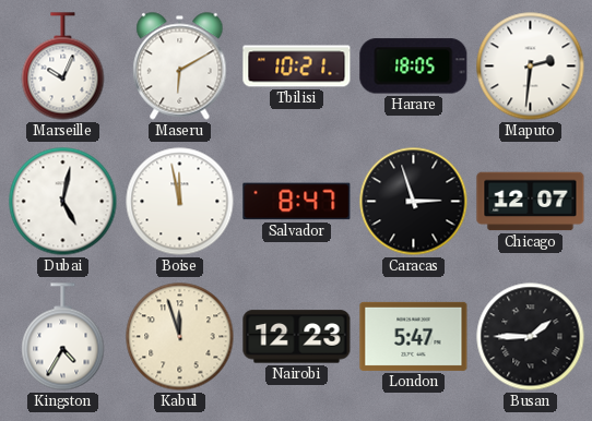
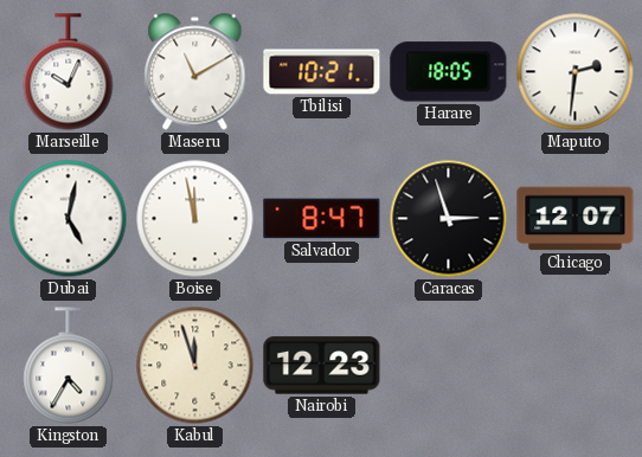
Maseru: 6:10 -> 11:10
London: 5:47 -> none
Busan: 1:45 -> none
